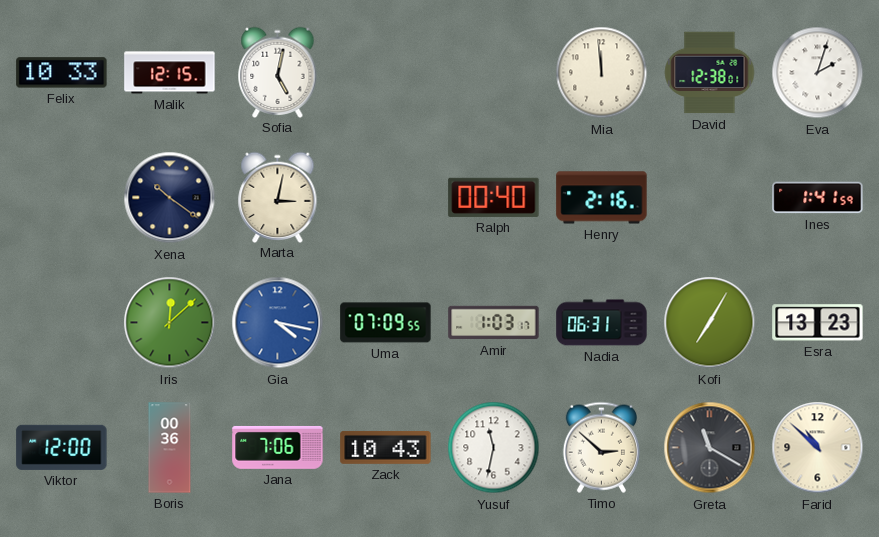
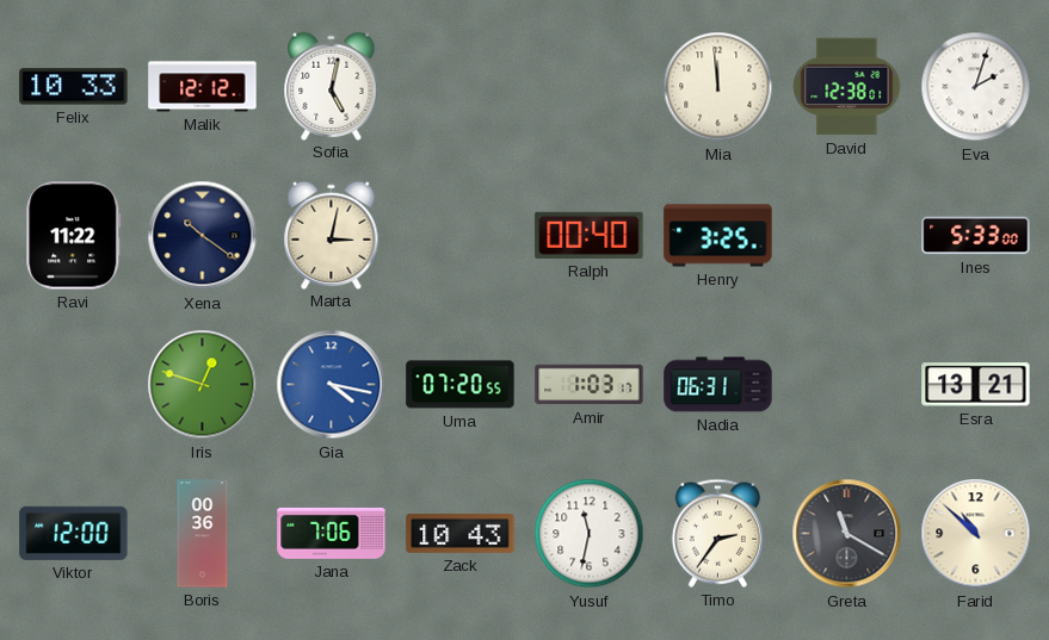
Malik: 12:15 -> 12:12
Ravi: none -> 11:22
Henry: 2:16 -> 3:25
Ines: 1:41 -> 5:33
Iris: 12:08 -> 12:48
Uma: 07:09 -> 07:20
Kofi: 7:05 -> none
Esra: 13:23 -> 13:21
Timo: 2:52 -> 2:36
